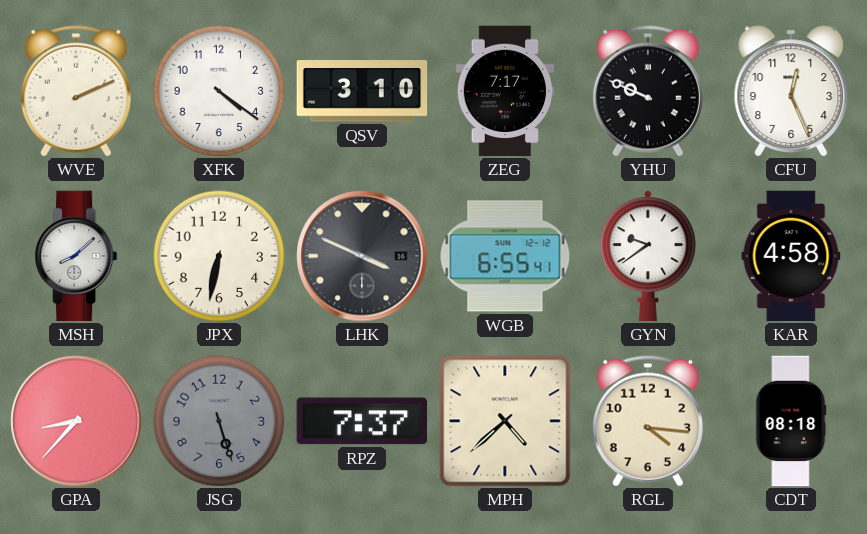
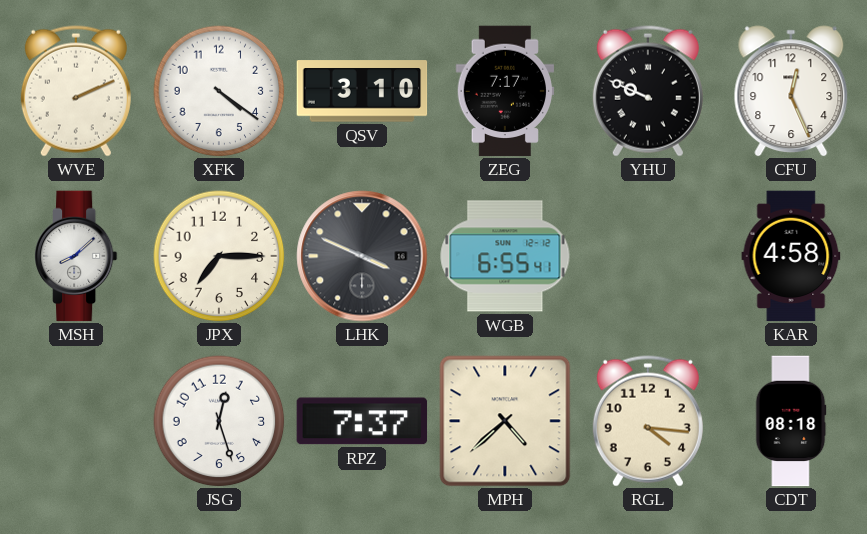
JPX: 6:32 -> 7:15
GYN: 9:39 -> none
GPA: 8:37 -> none
JSG: 5:27 -> 12:27
JSG dial: grey -> white
